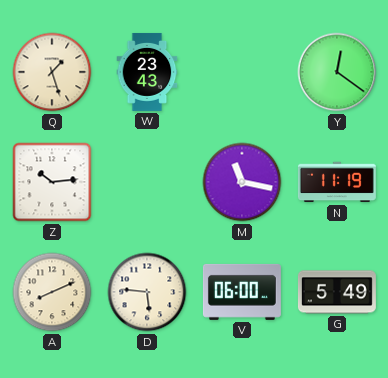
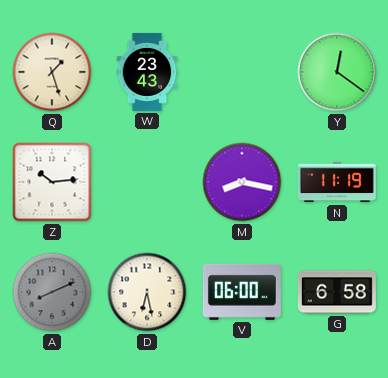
M: 11:17 -> 8:17
A dial: cream -> grey
D: 5:46 -> 6:28
G: 5:49 -> 6:58
